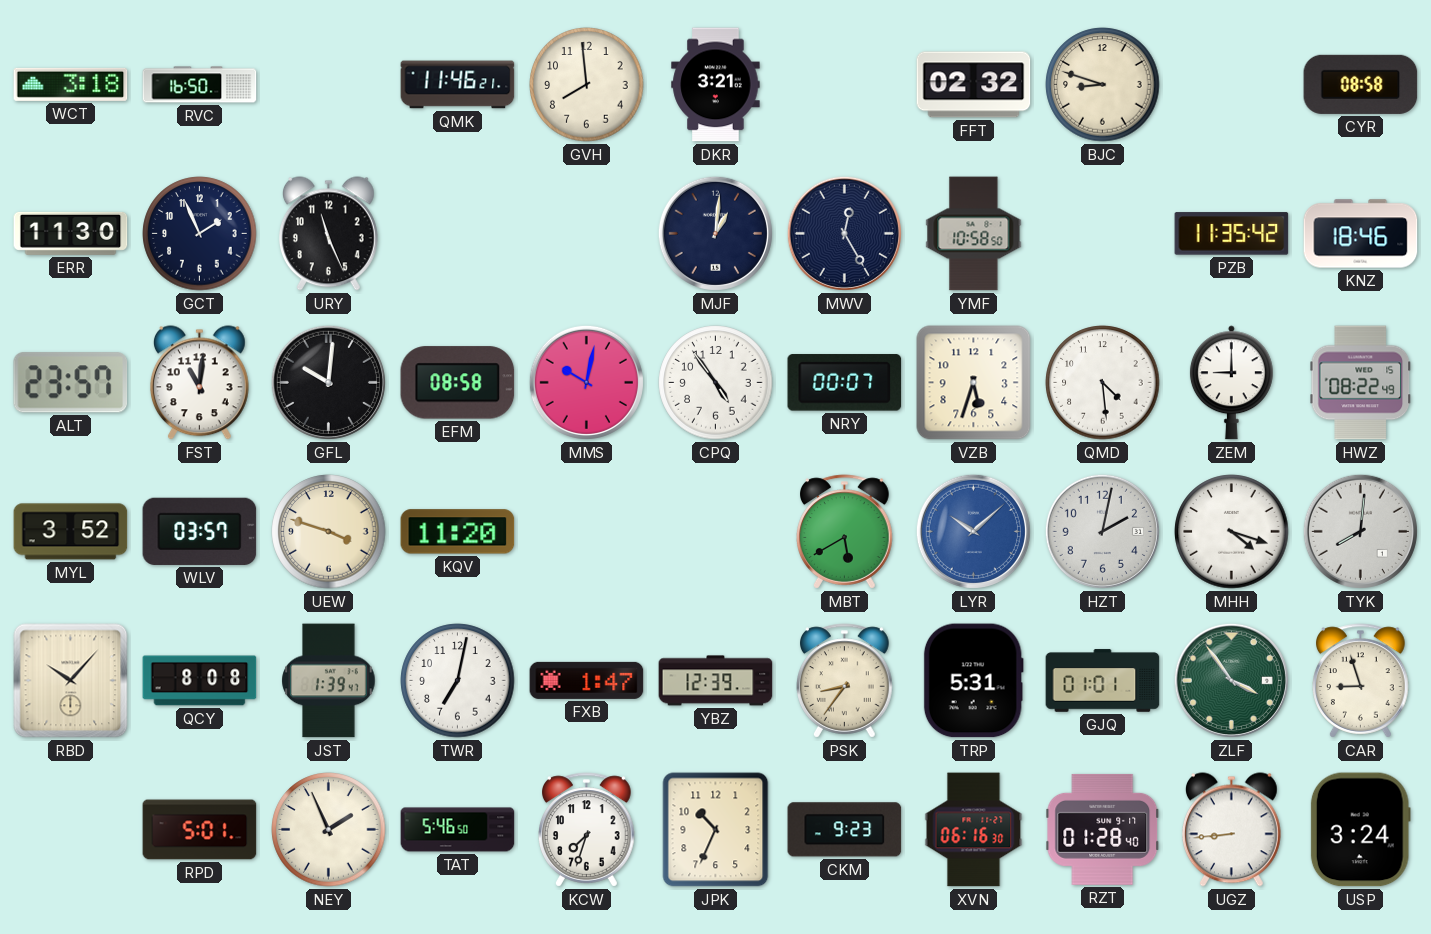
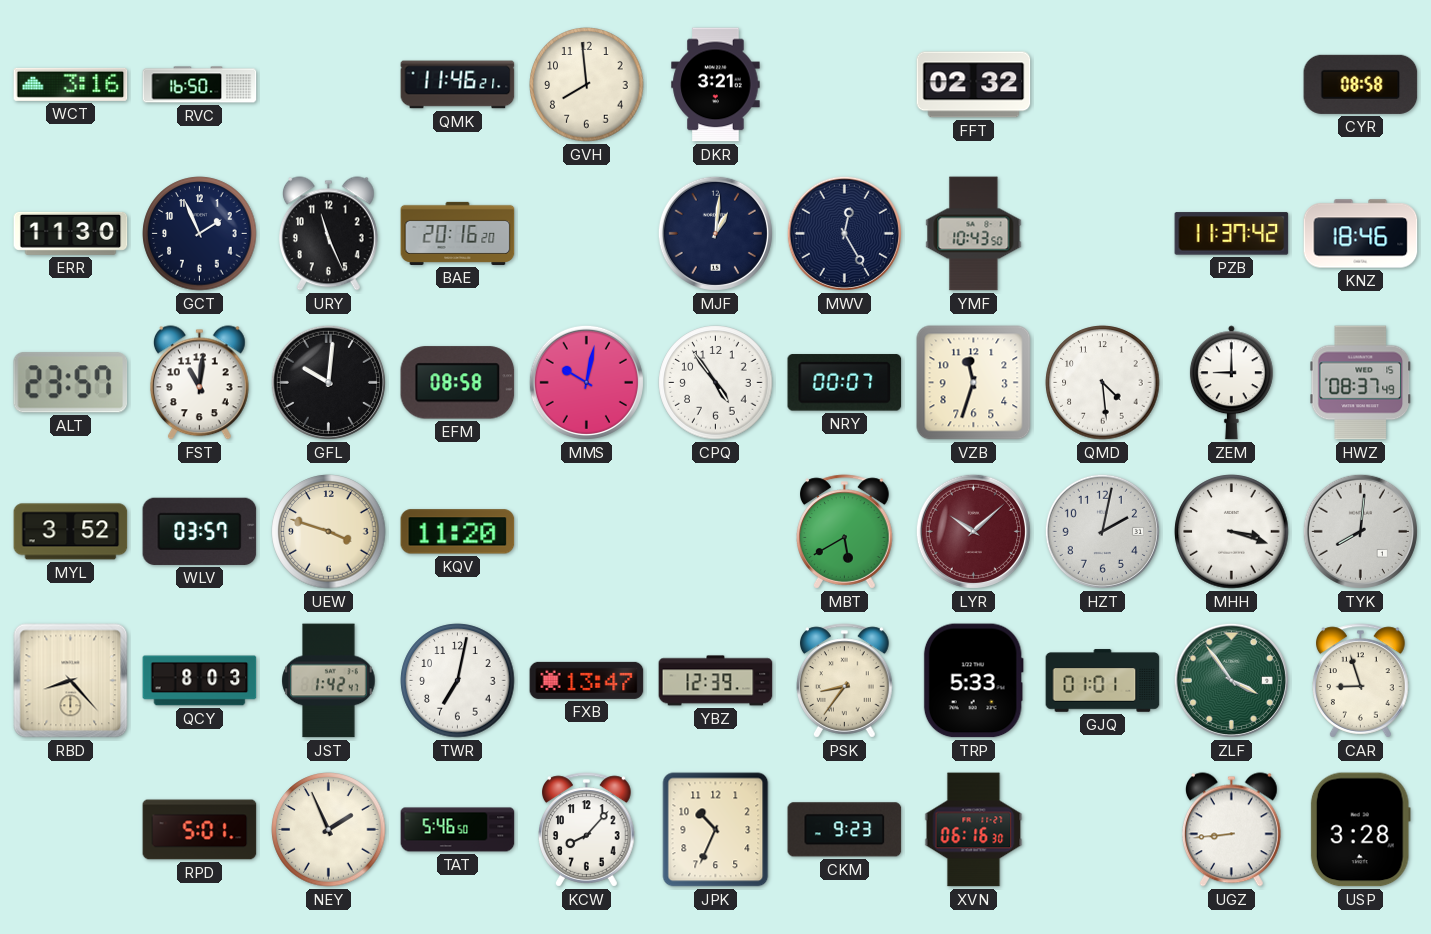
WCT: 3:18 -> 3:16
BJC: 8:48 -> none
BAE: none -> 20:16
YMF: 10:58 -> 10:43
PZB: 11:35 -> 11:37
VZB: 5:33 -> 11:33
HWZ: 08:22 -> 08:37
LYR dial: blue -> burgundy
MHH: 4:18 -> 3:18
RBD: 10:07 -> 8:23
QCY: 8:08 -> 8:03
JST: 1:39 -> 1:42
FXB: 1:47 -> 13:47
TRP: 5:31 -> 5:33
KCW: 7:33 -> 8:07
RZT: 01:28 -> none
USP: 3:24 -> 3:28
